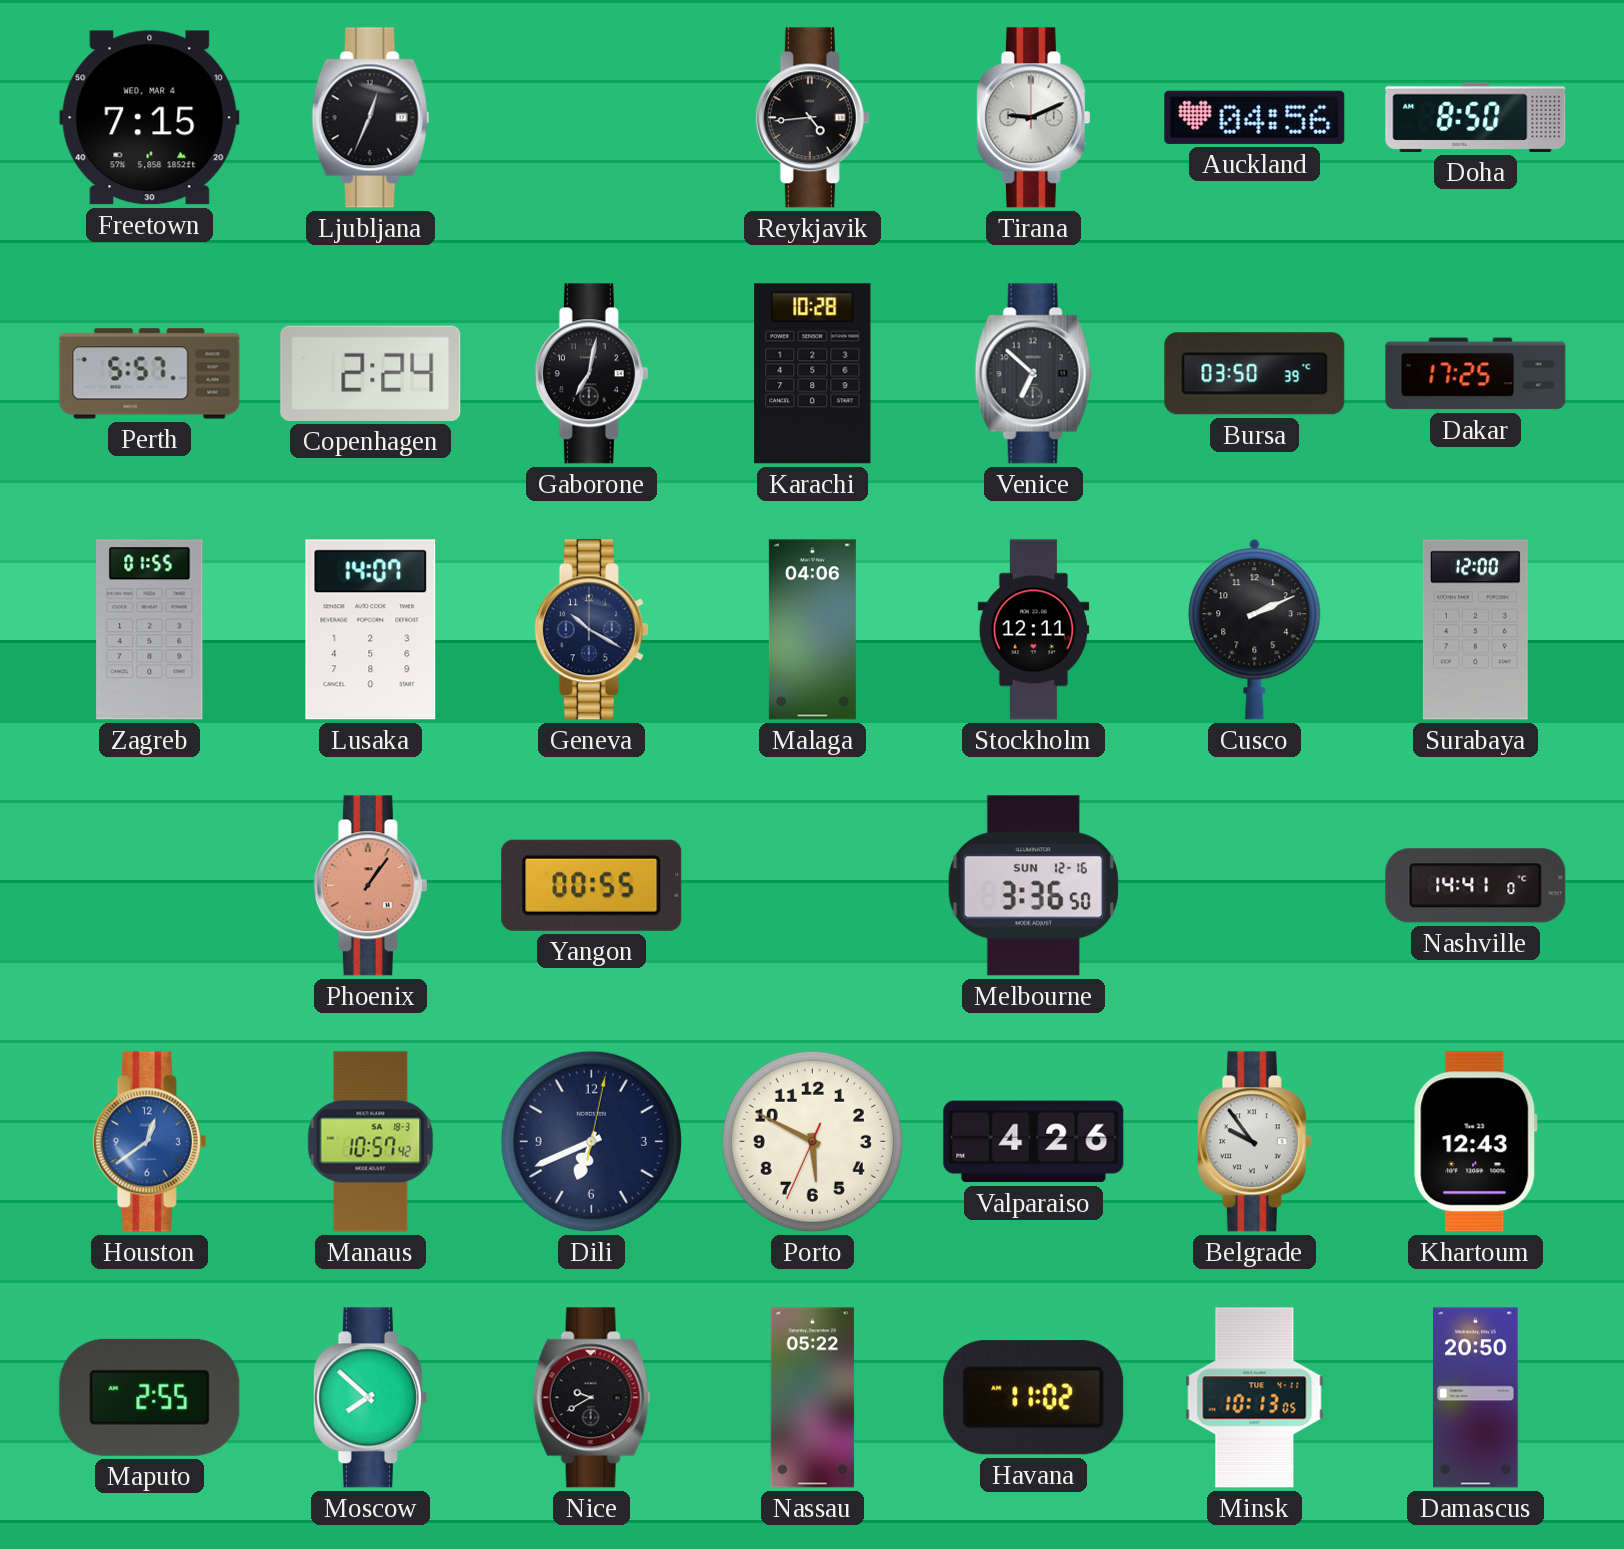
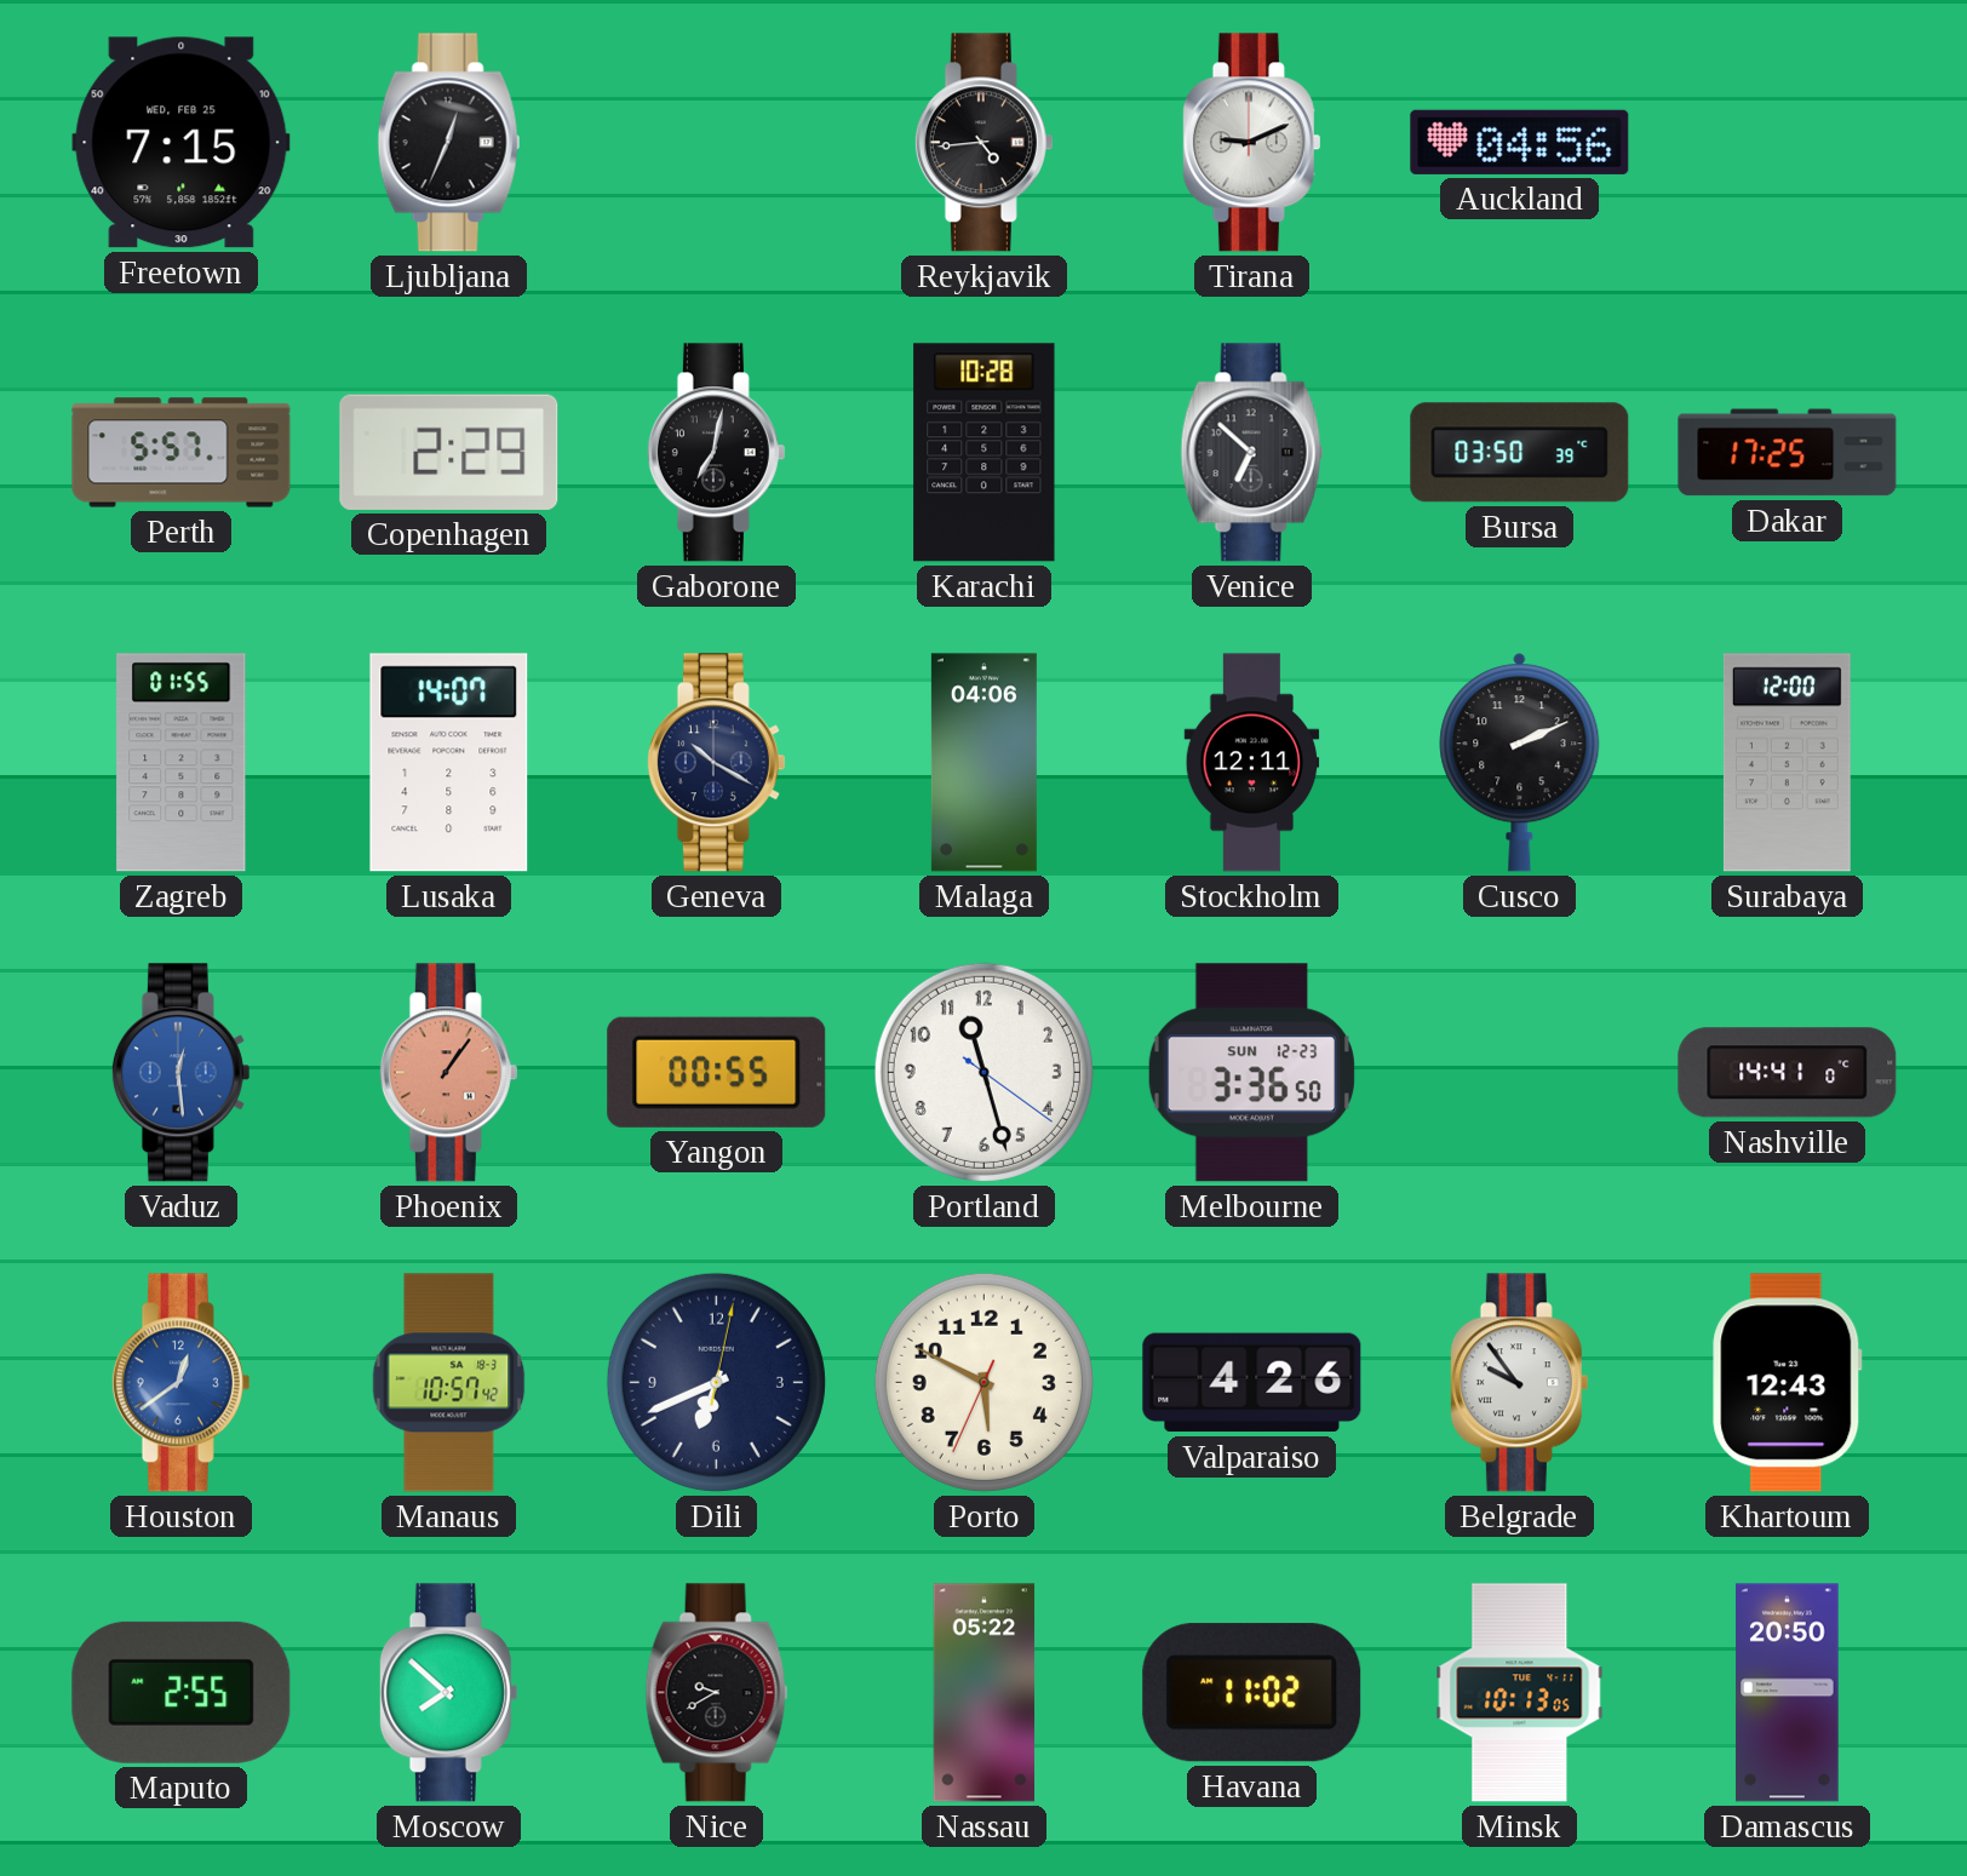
Freetown date: WED, MAR 4 -> WED, FEB 25
Doha: 8:50 -> none
Copenhagen: 2:24 -> 2:29
Vaduz: none -> 12:29
Portland: none -> 11:27
Melbourne date: SUN 12-16 -> SUN 12-23
